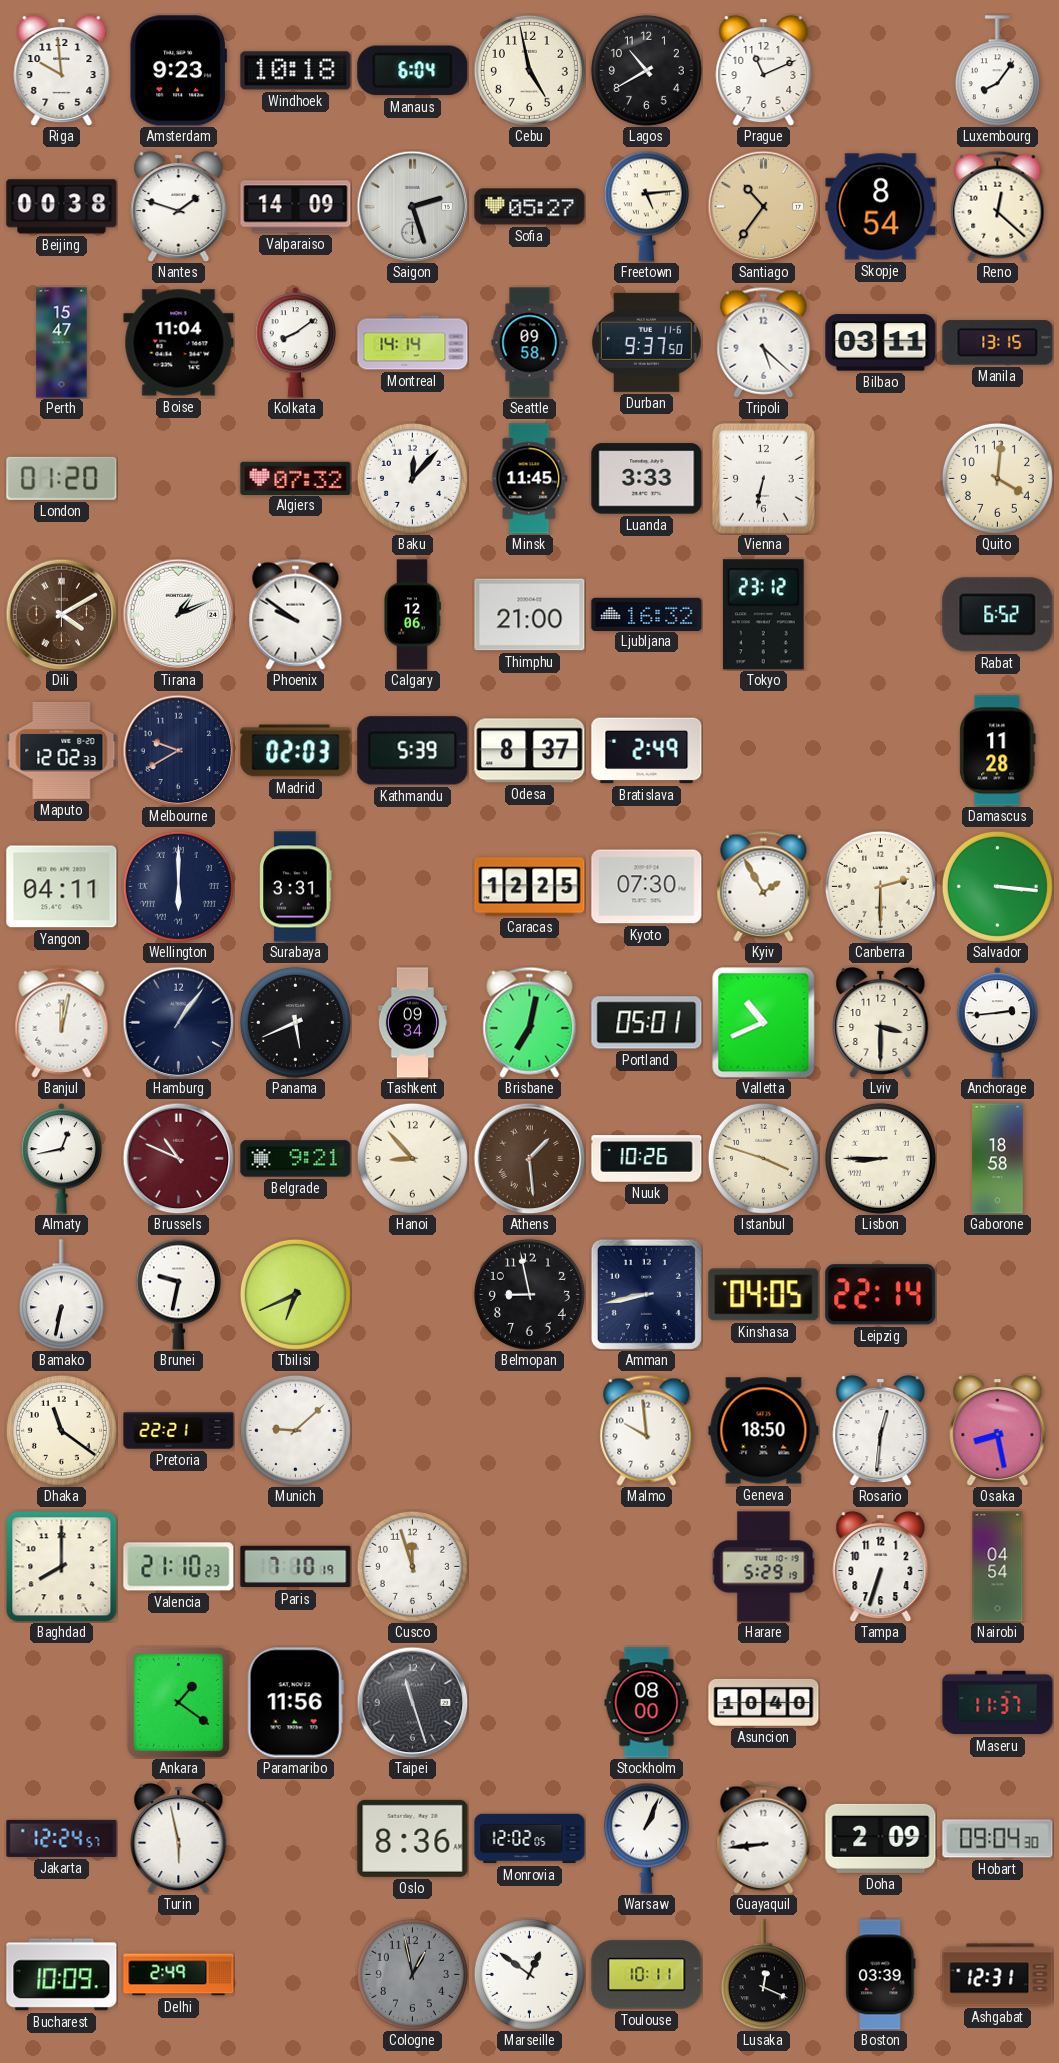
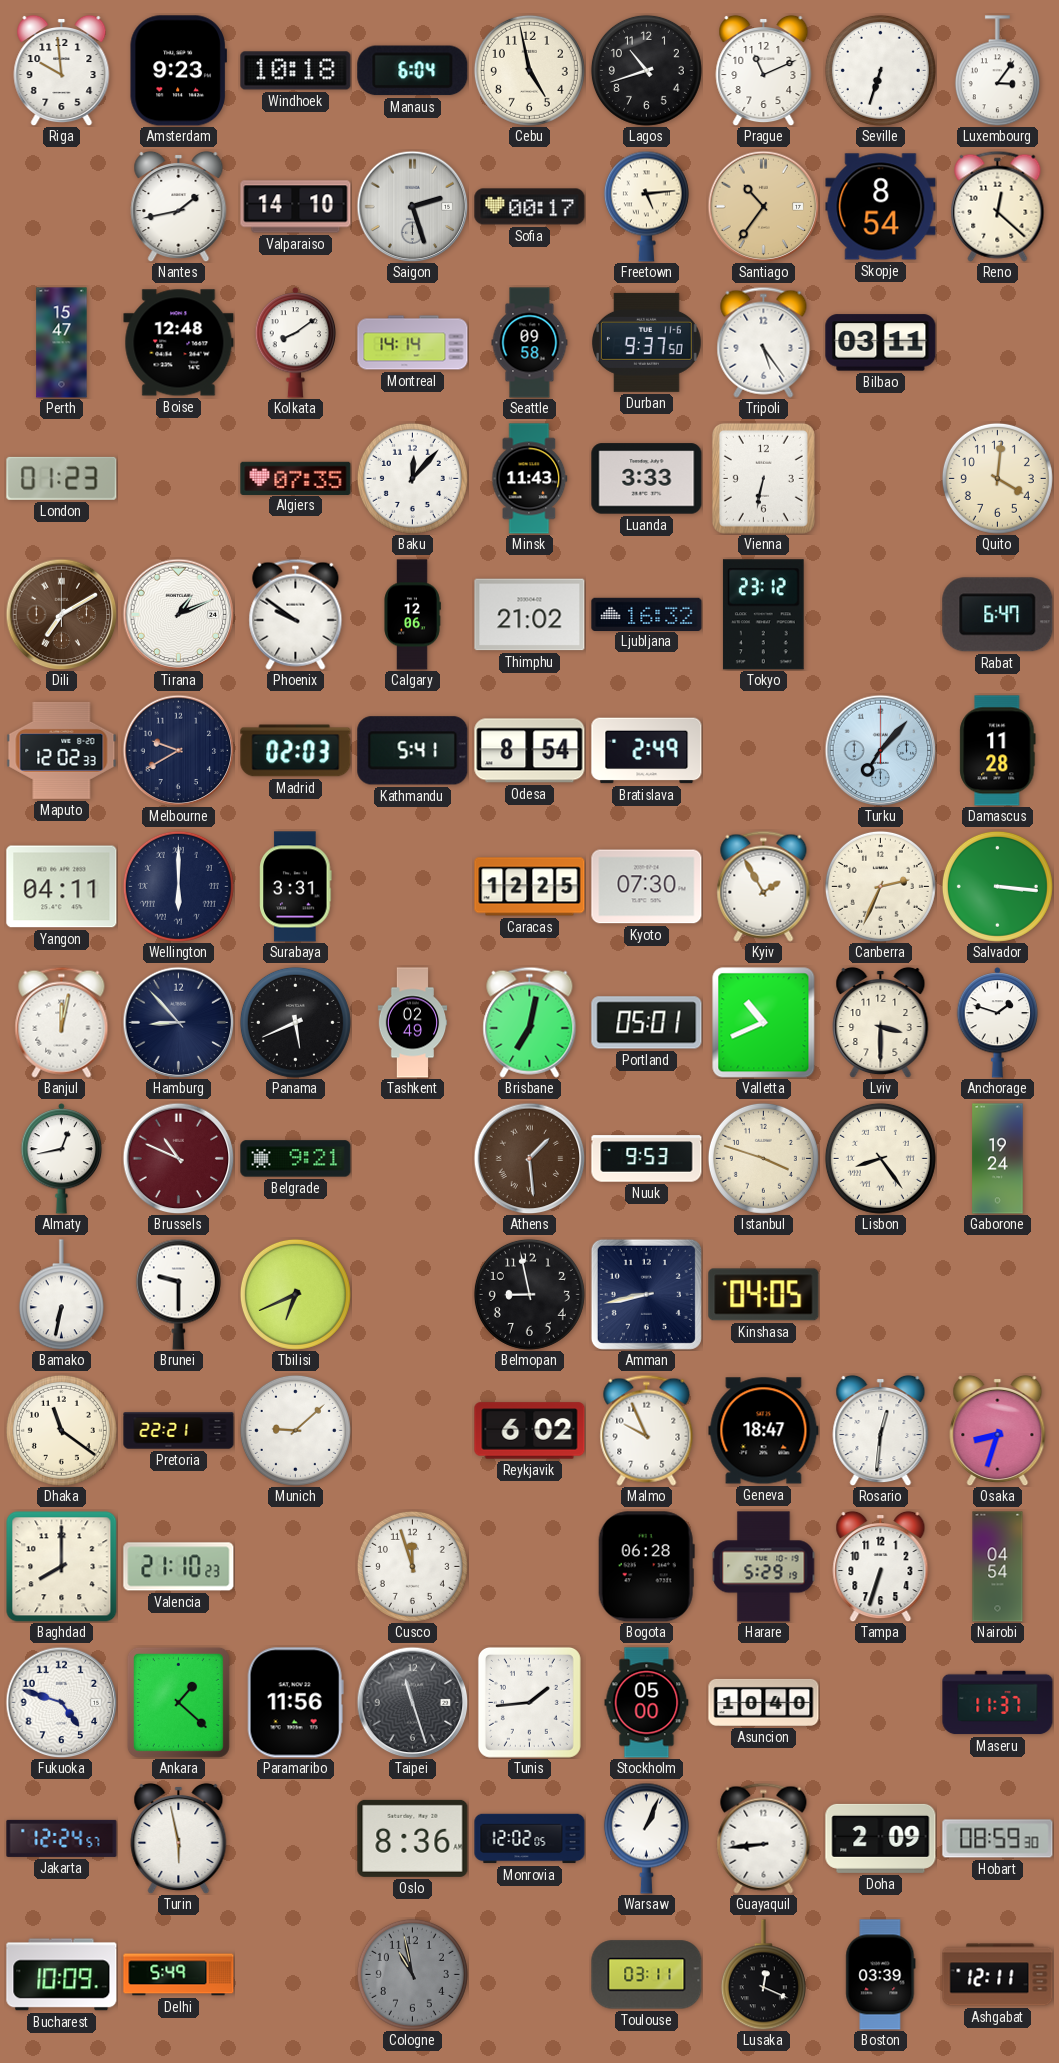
Lagos: 10:40 -> 10:42
Seville: none -> 6:33
Luxembourg: 8:06 -> 3:06
Beijing: 00:38 -> none
Nantes: 1:48 -> 1:43
Valparaiso: 14:09 -> 14:10
Sofia: 05:27 -> 00:17
Boise: 11:04 -> 12:48
Tripoli: 5:22 -> 5:24
Manila: 13:15 -> none
London: 01:20 -> 01:23
Algiers: 07:32 -> 07:35
Minsk: 11:45 -> 11:43
Dili: 4:10 -> 7:10
Thimphu: 21:00 -> 21:02
Rabat: 6:52 -> 6:47
Kathmandu: 5:39 -> 5:41
Odesa: 8:37 -> 8:54
Turku: none -> 7:07
Canberra: 2:30 -> 2:34
Hamburg: 1:06 -> 8:53
Tashkent: 09:34 -> 02:49
Anchorage: 2:44 -> 1:48
Hanoi: 8:53 -> none
Nuuk: 10:26 -> 9:53
Lisbon: 8:45 -> 8:24
Gaborone: 18:58 -> 19:24
Brunei: 9:32 -> 9:30
Leipzig: 22:14 -> none
Reykjavik: none -> 6:02
Malmo: 9:59 -> 9:56
Geneva: 18:50 -> 18:47
Osaka: 8:28 -> 8:33
Paris: 7:10 -> none
Bogota: none -> 06:28
Fukuoka: none -> 4:48
Ankara: 1:21 -> 1:22
Tunis: none -> 1:44
Stockholm: 08:00 -> 05:00
Hobart: 09:04 -> 08:59
Delhi: 2:49 -> 5:49
Cologne: 12:58 -> 10:58
Marseille: 12:51 -> none
Toulouse: 10:11 -> 03:11
Ashgabat: 12:31 -> 12:11
